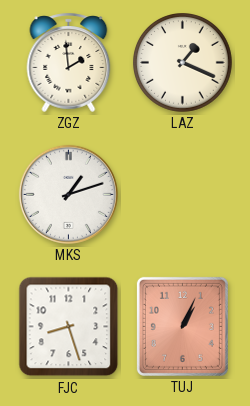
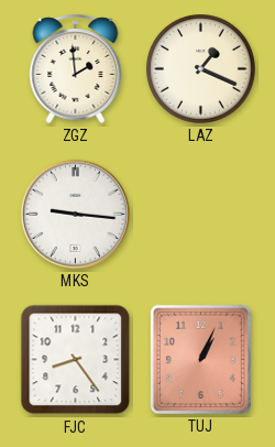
MKS: 1:12 -> 9:16
FJC: 8:27 -> 8:24
